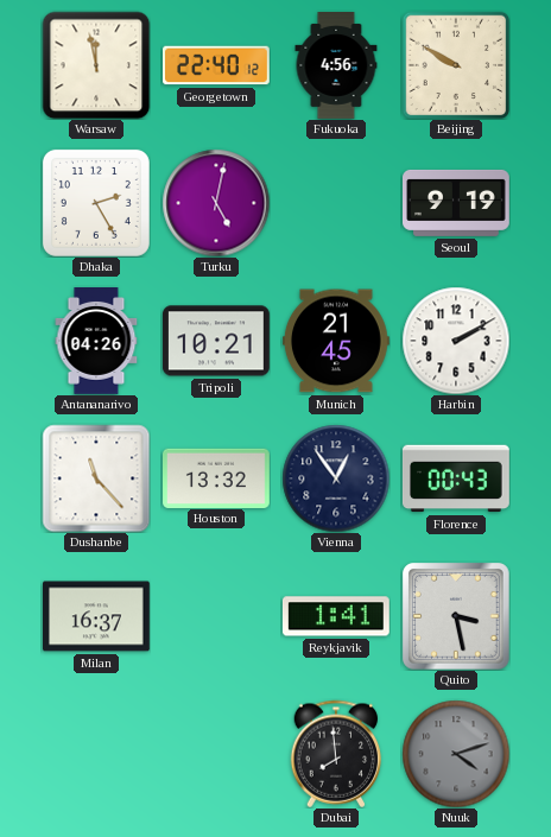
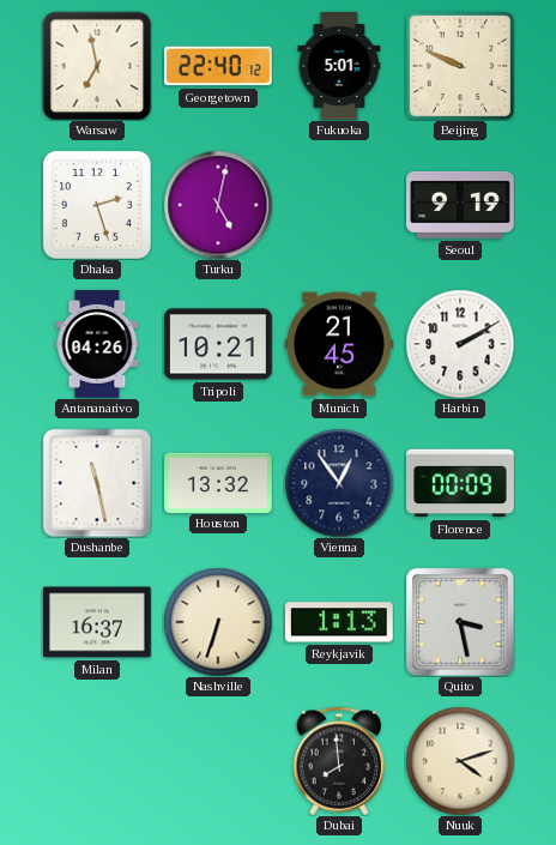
Warsaw: 11:58 -> 6:58
Fukuoka: 4:56 -> 5:01
Beijing: 9:50 -> 9:49
Dhaka: 2:25 -> 2:27
Dushanbe: 11:23 -> 11:28
Florence: 00:43 -> 00:09
Nashville: none -> 6:33
Reykjavik: 1:41 -> 1:13
Nuuk dial: grey -> cream
